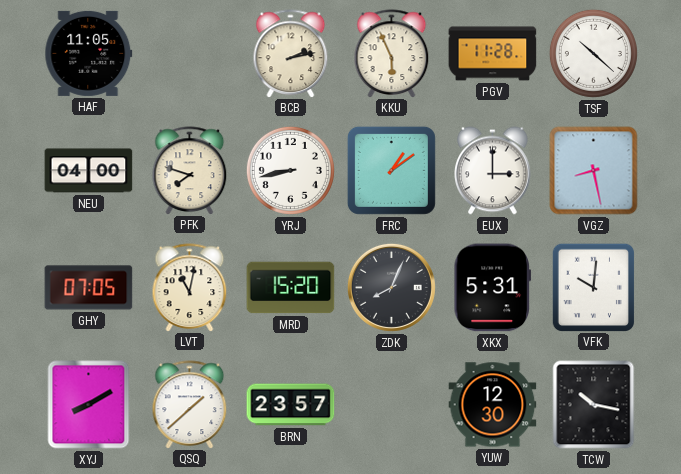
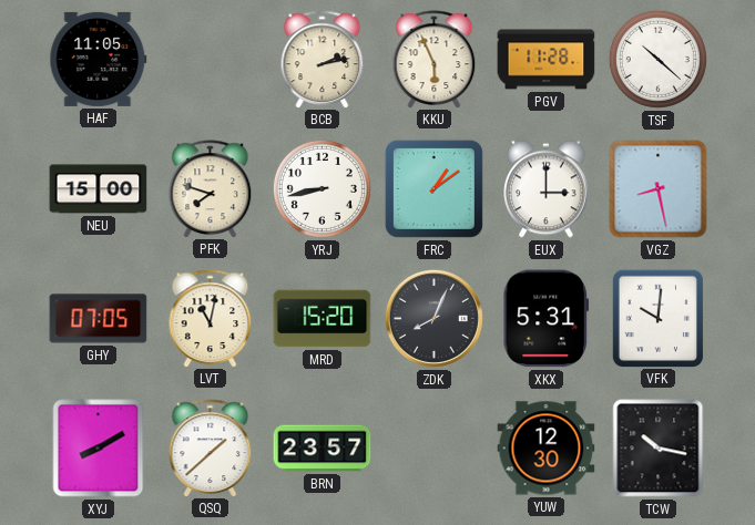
NEU: 04:00 -> 15:00
